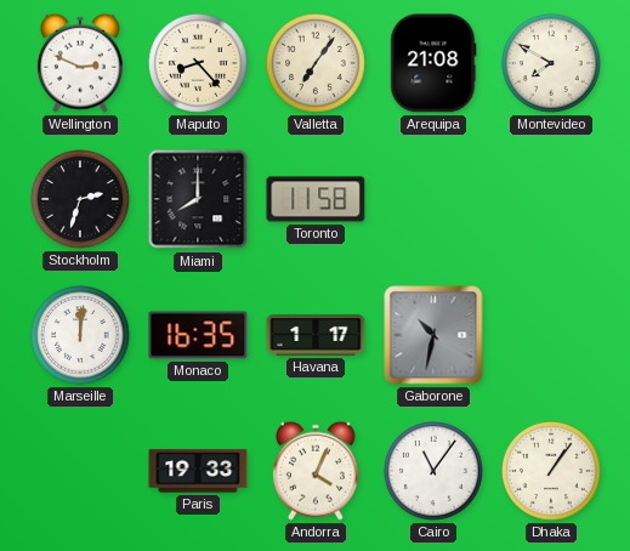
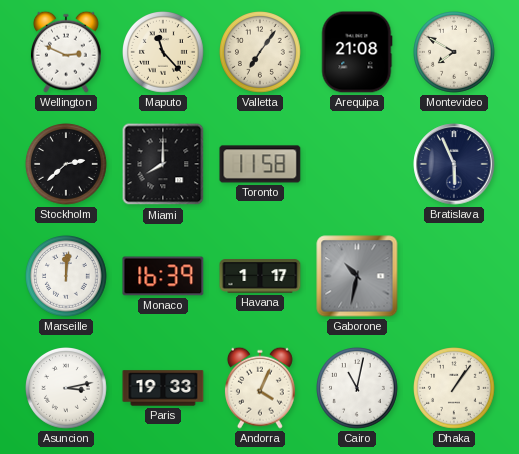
Maputo: 8:23 -> 11:23
Stockholm: 2:33 -> 2:38
Bratislava: none -> 5:56
Monaco: 16:35 -> 16:39
Asuncion: none -> 3:13
Cairo: 11:06 -> 11:02
